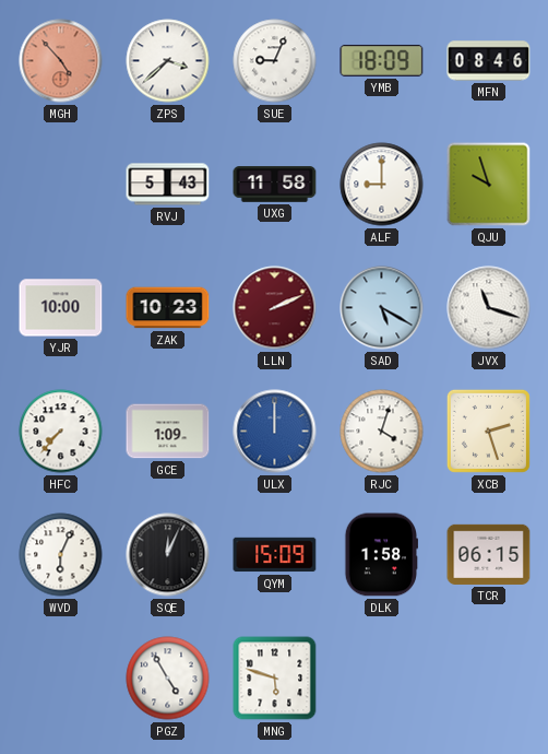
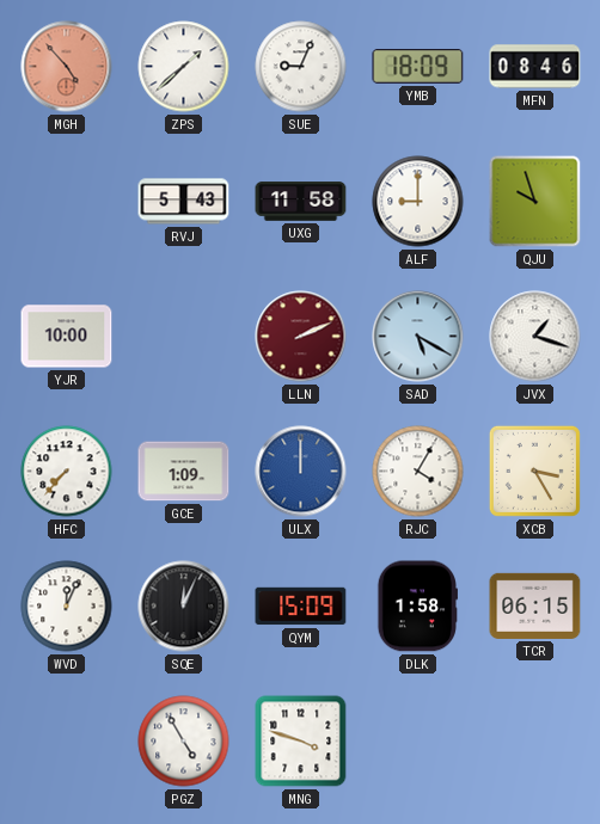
ZPS: 3:38 -> 1:38
ZAK: 10:23 -> none
JVX: 11:18 -> 1:18
RJC: 4:03 -> 4:05
XCB: 2:27 -> 3:25
WVD: 6:04 -> 12:04
MNG: 5:48 -> 3:48
